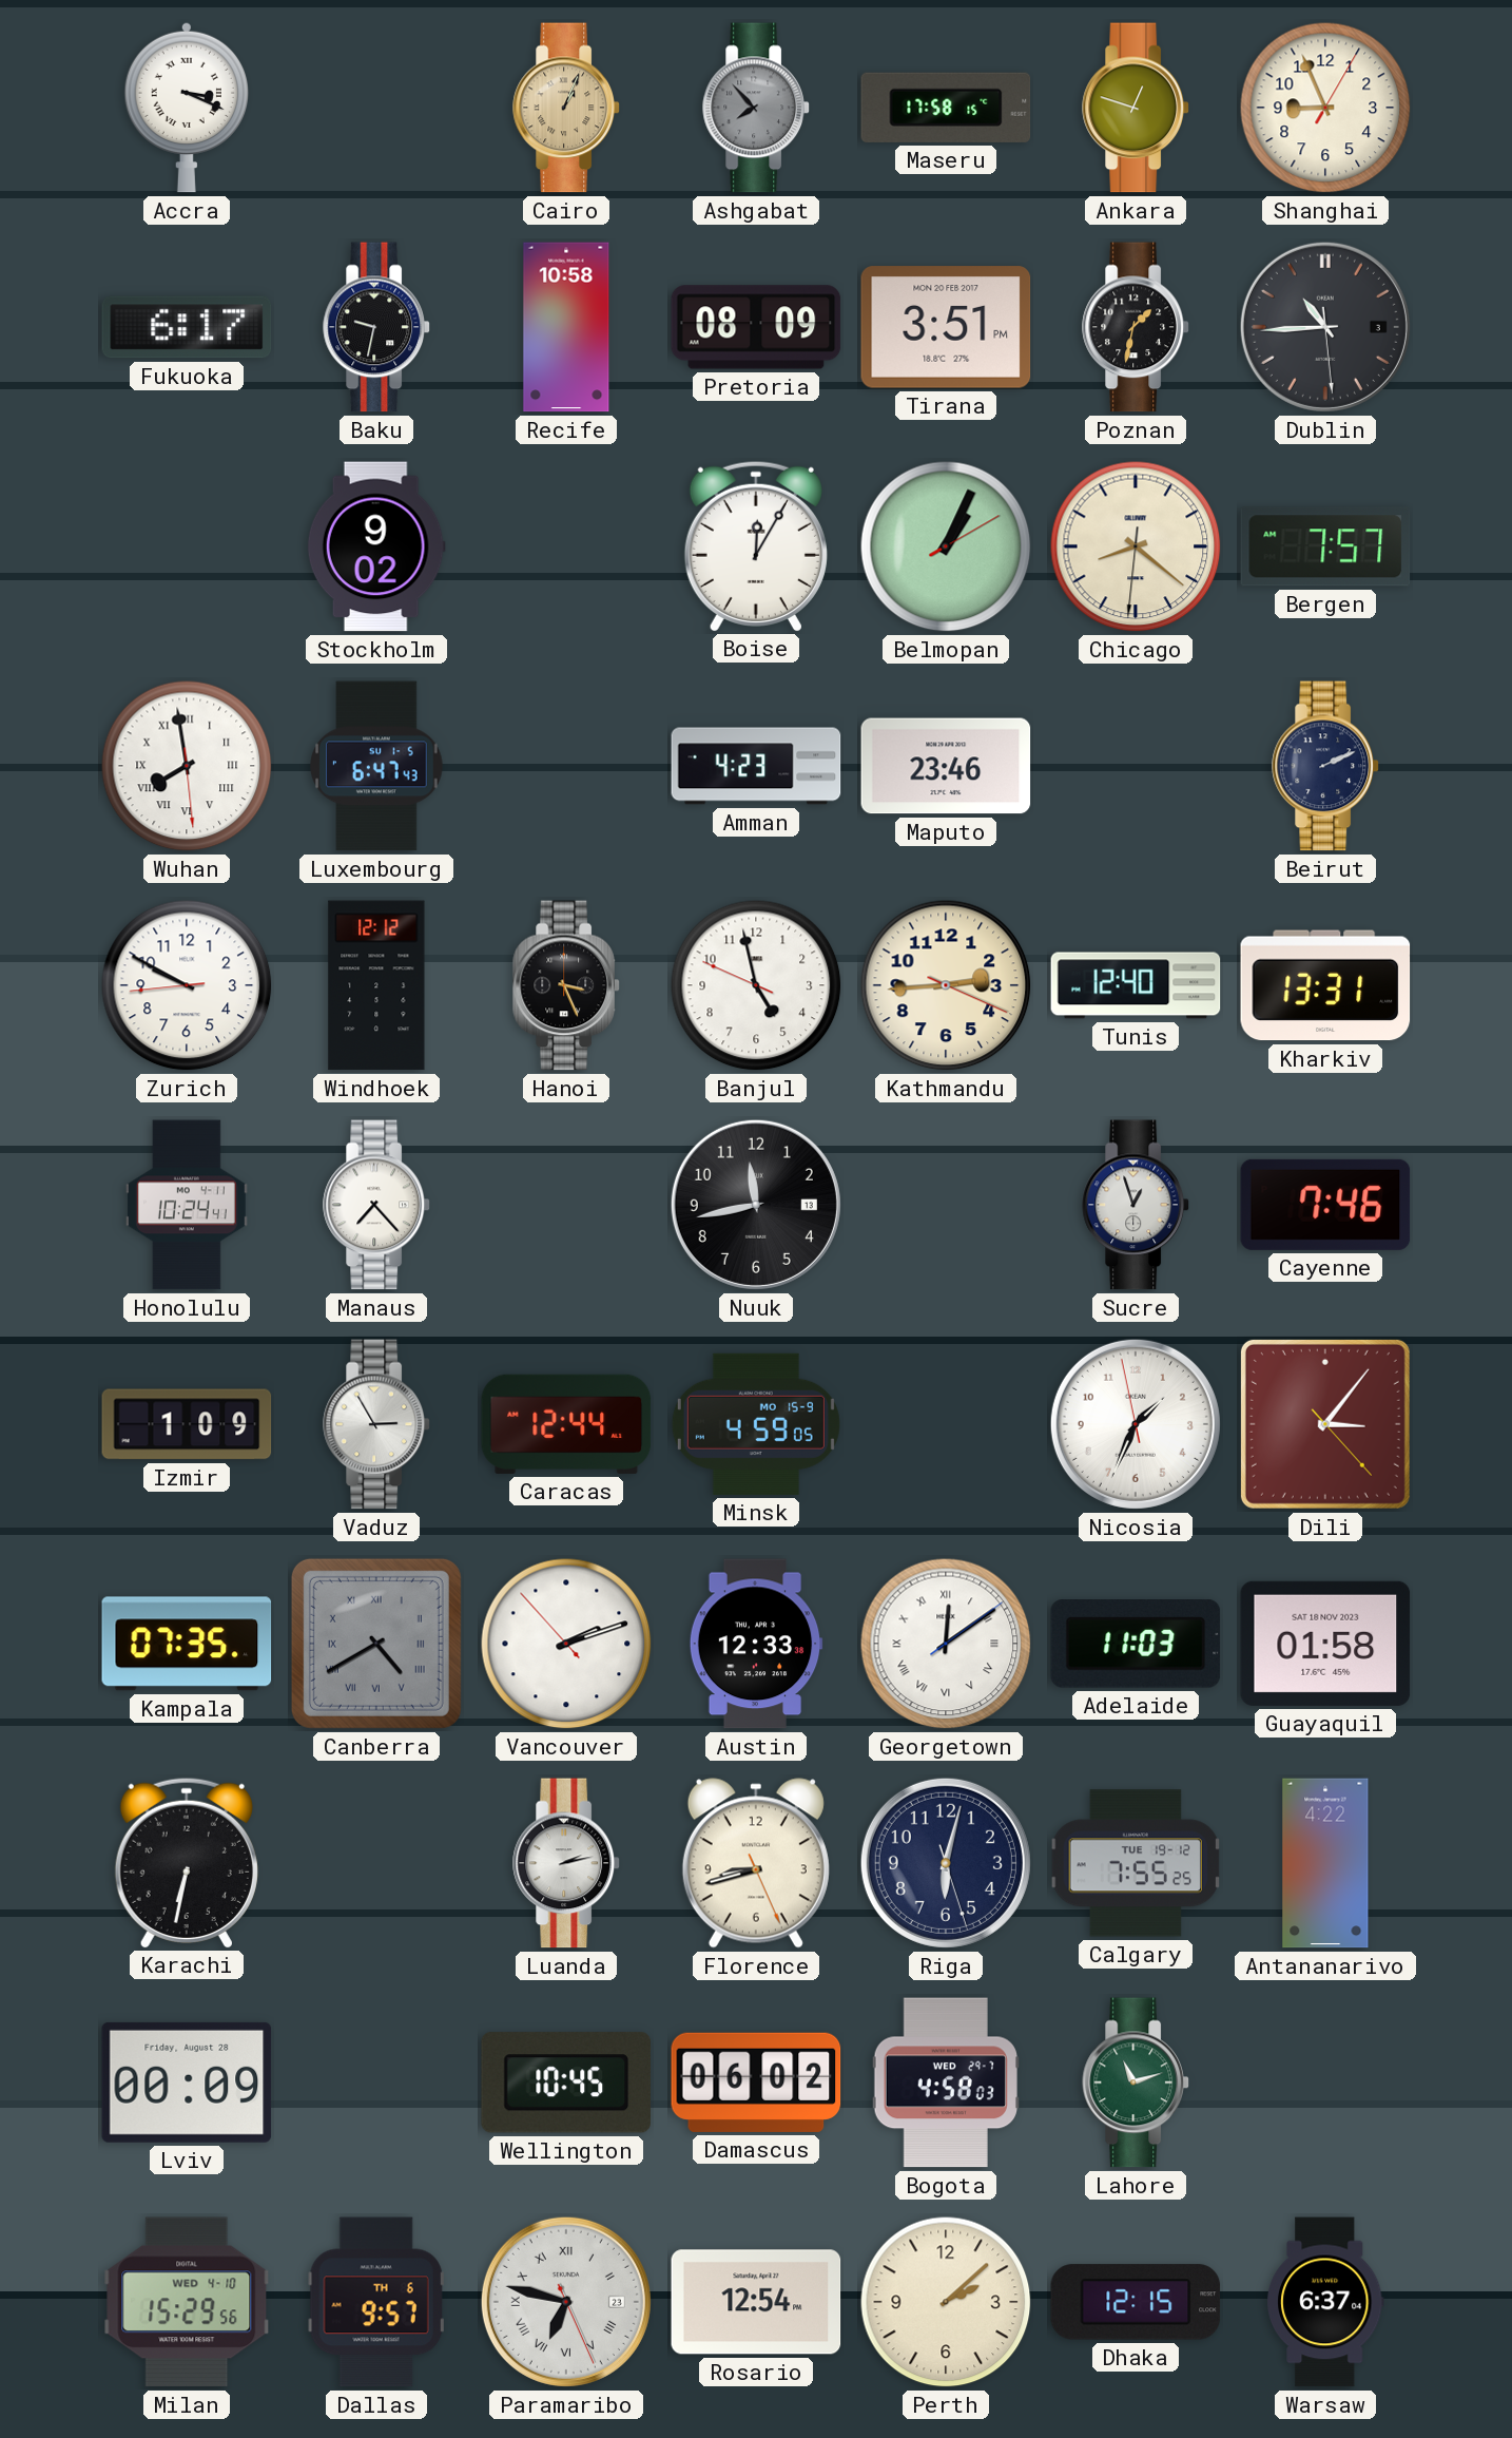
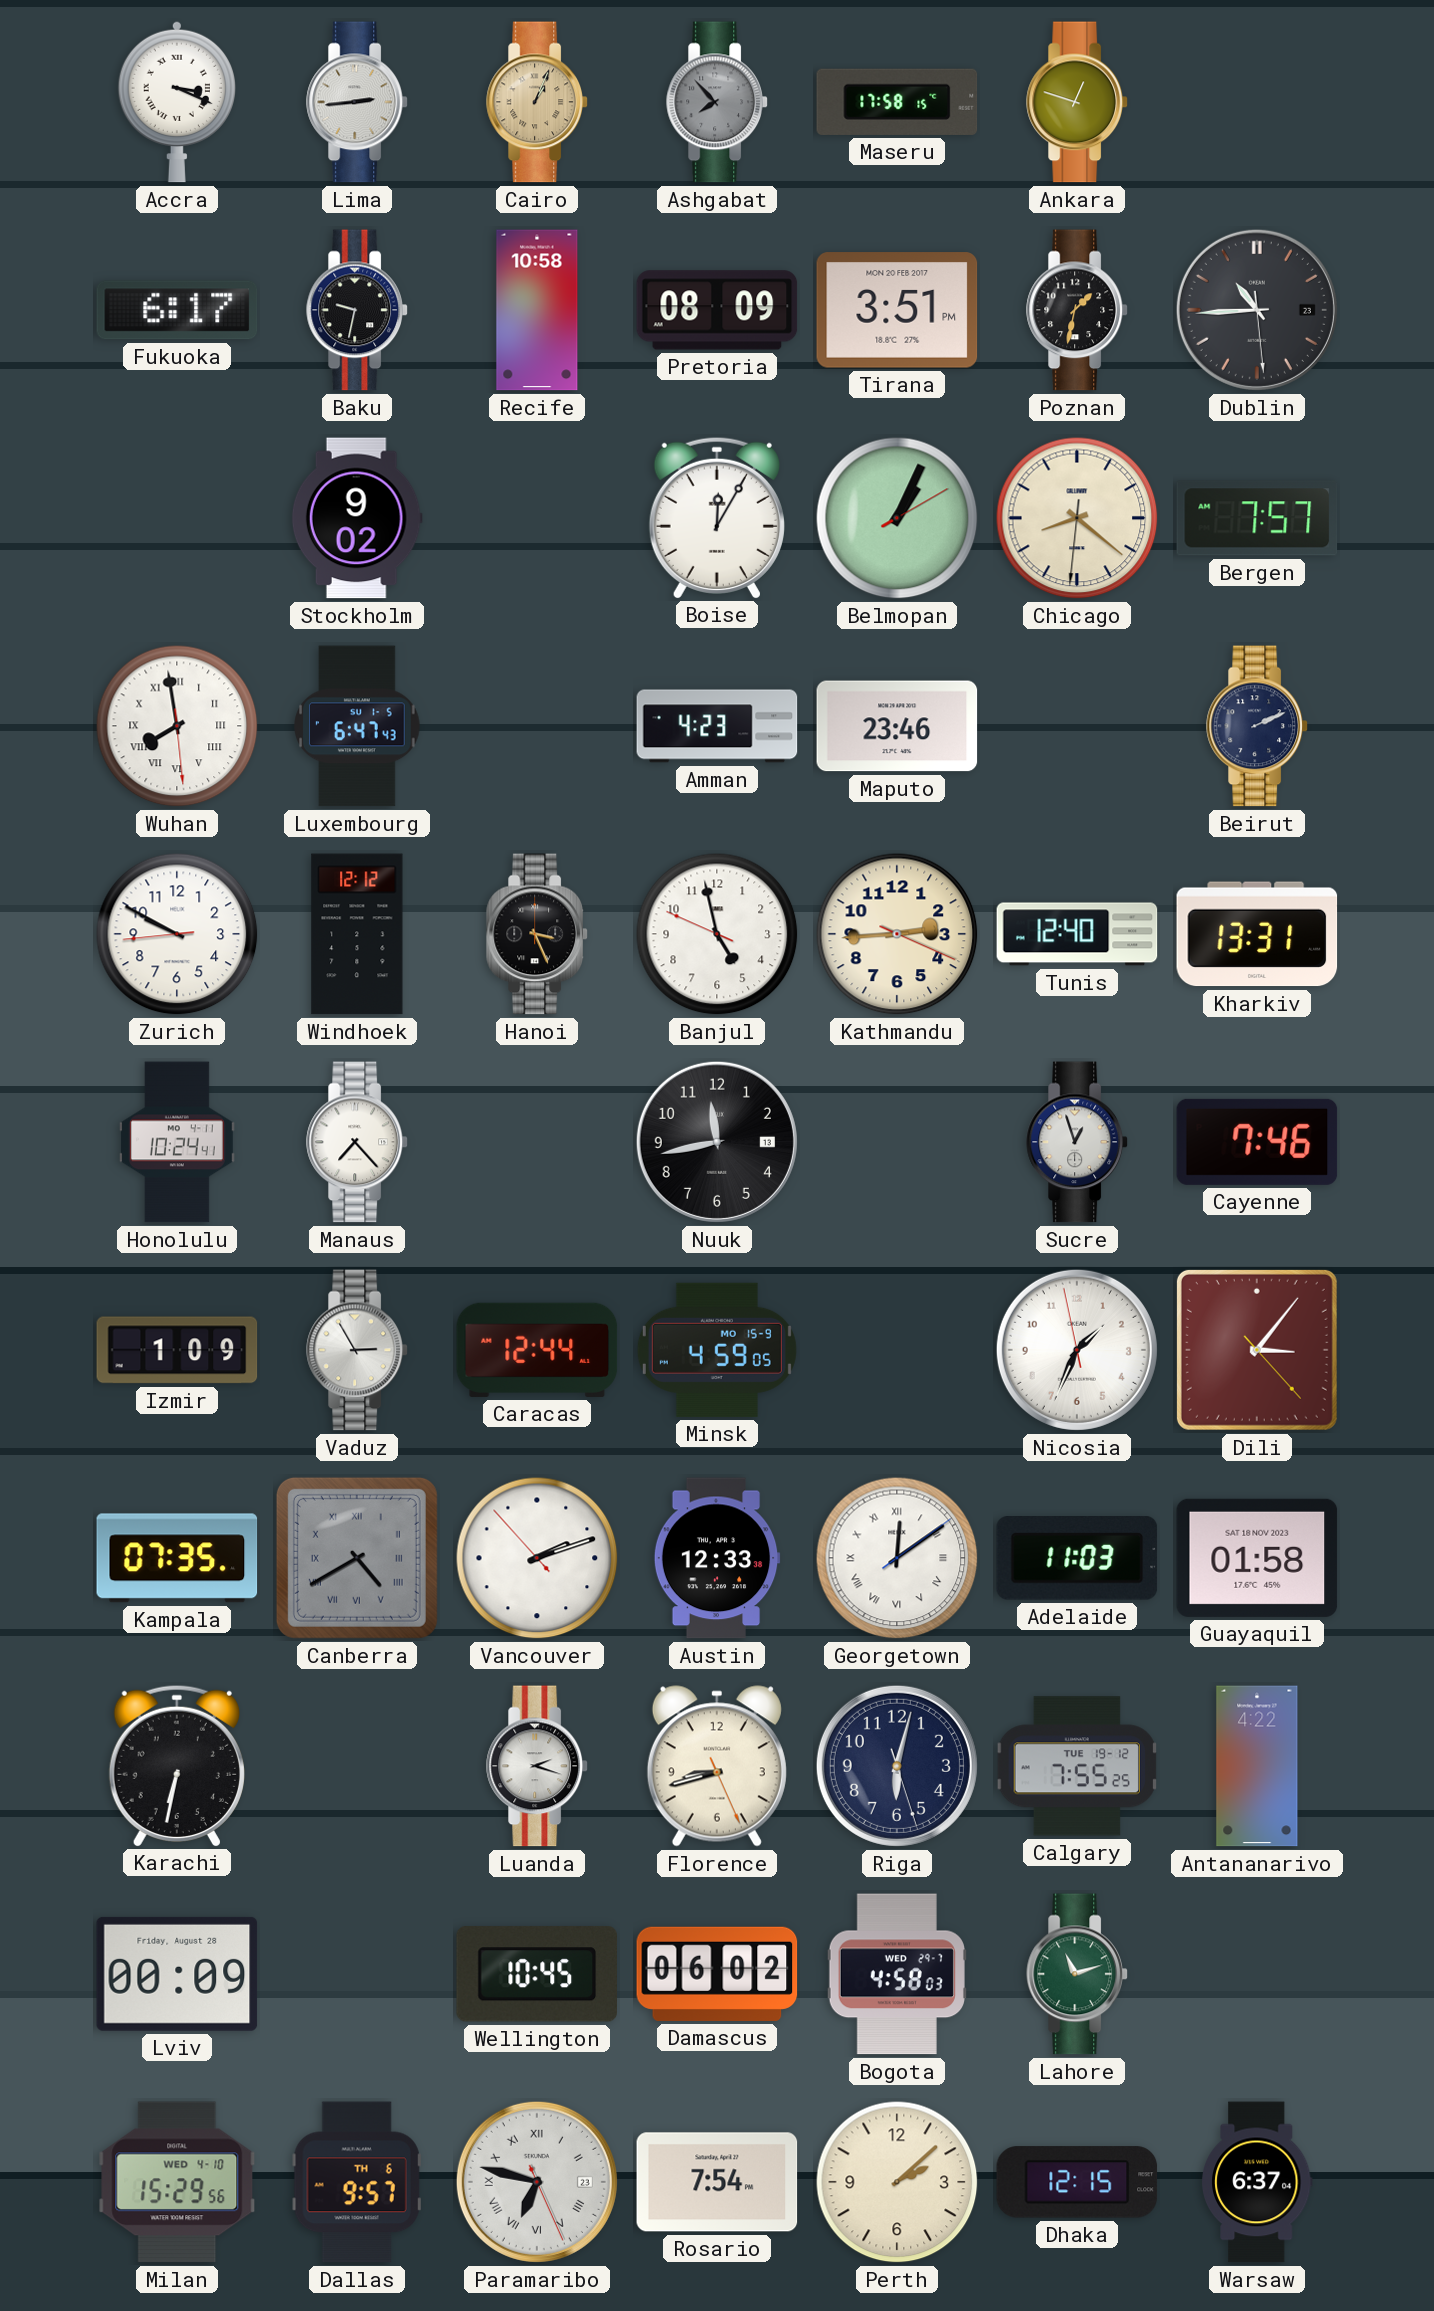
Lima: none -> 2:44
Shanghai: 8:56 -> none
Dublin date: 3 -> 23
Luanda: 2:13 -> 2:18
Rosario: 12:54 -> 7:54
